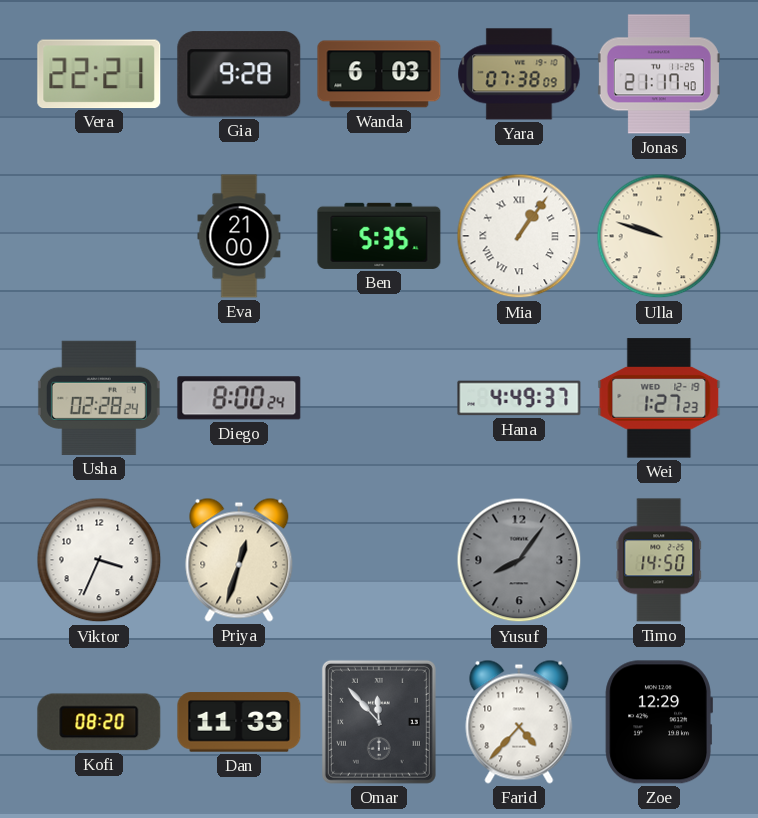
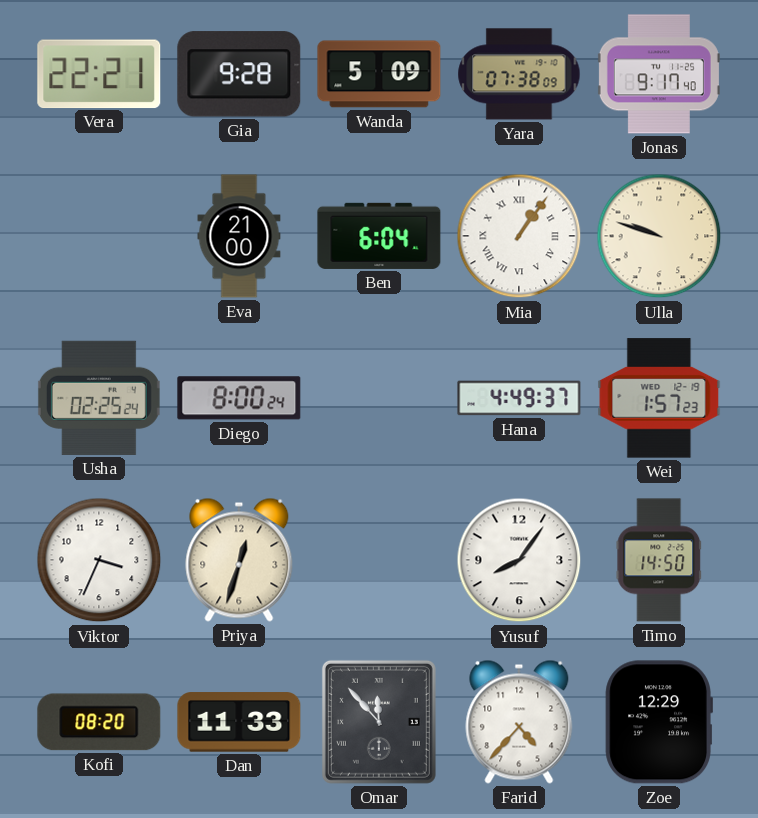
Wanda: 6:03 -> 5:09
Jonas: 21:17 -> 9:17
Ben: 5:35 -> 6:04
Usha: 02:28 -> 02:25
Wei: 1:27 -> 1:57
Yusuf dial: grey -> white
